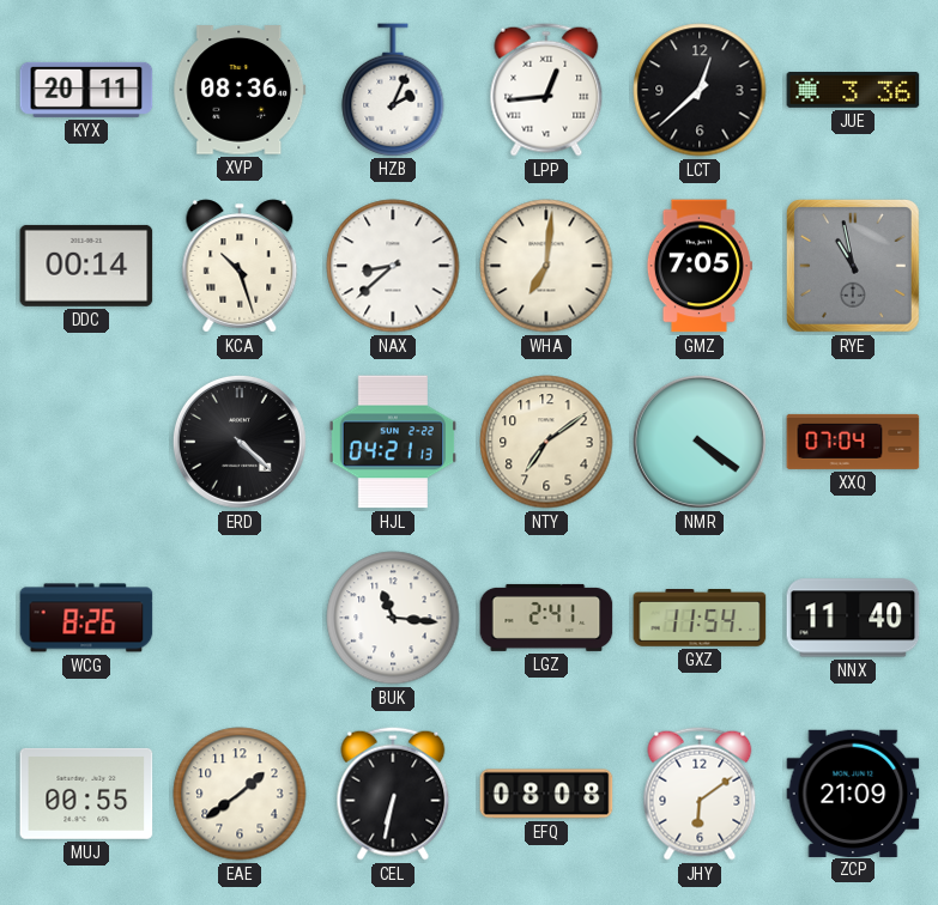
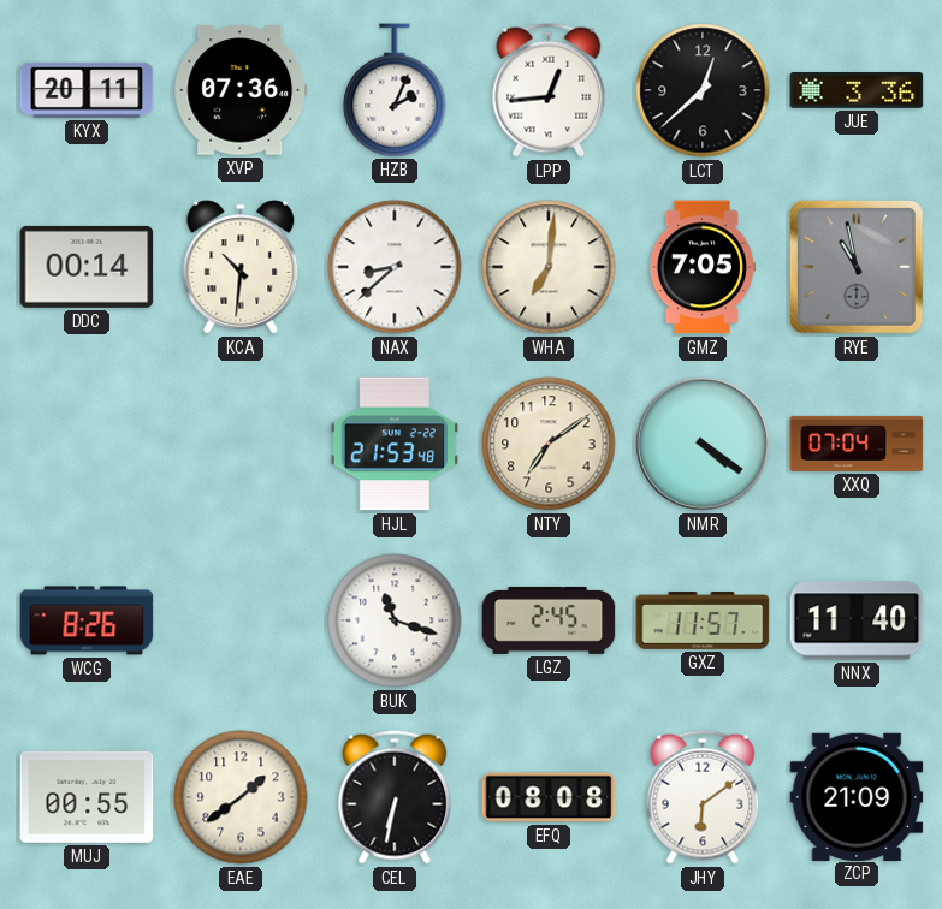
XVP: 08:36 -> 07:36
KCA: 10:27 -> 10:31
ERD: 4:22 -> none
HJL: 04:21 -> 21:53
BUK: 11:16 -> 11:18
LGZ: 2:41 -> 2:45
GXZ: 11:54 -> 11:57
